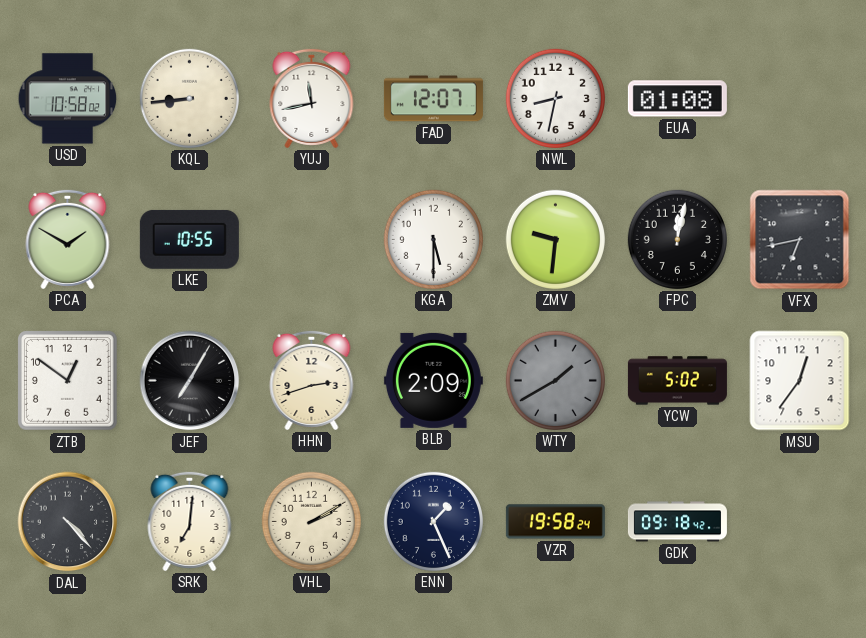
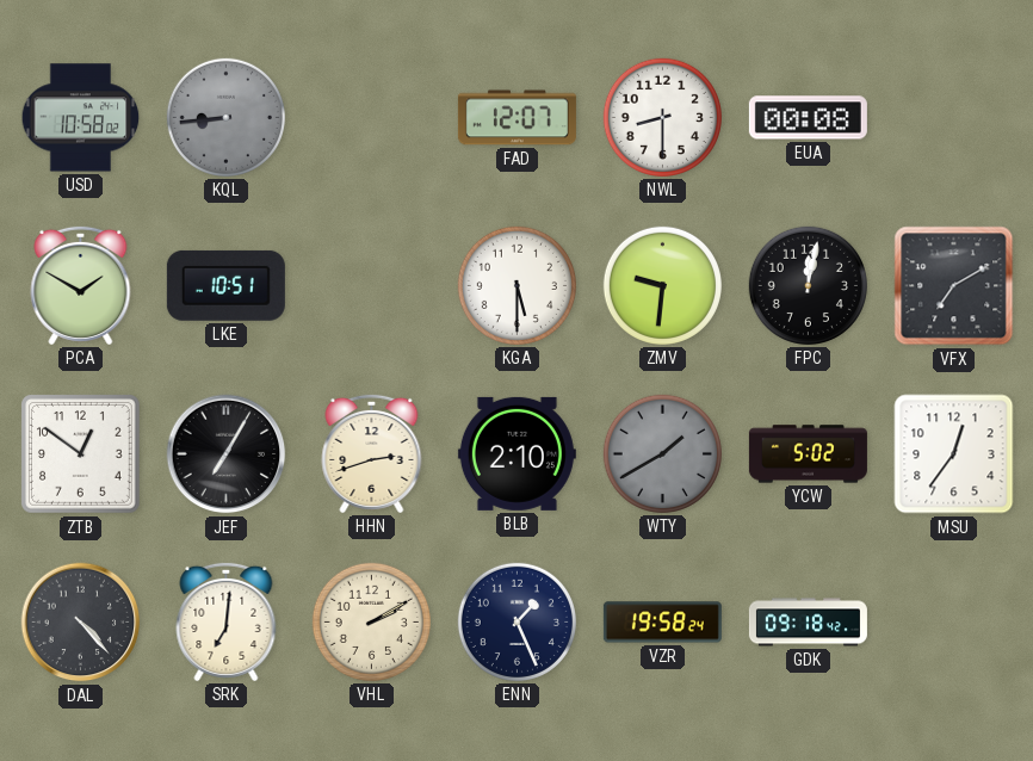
KQL dial: cream -> grey
YUJ: 11:43 -> none
NWL: 8:32 -> 8:30
EUA: 01:08 -> 00:08
LKE: 10:55 -> 10:51
VFX: 6:43 -> 7:10
BLB: 2:09 -> 2:10
